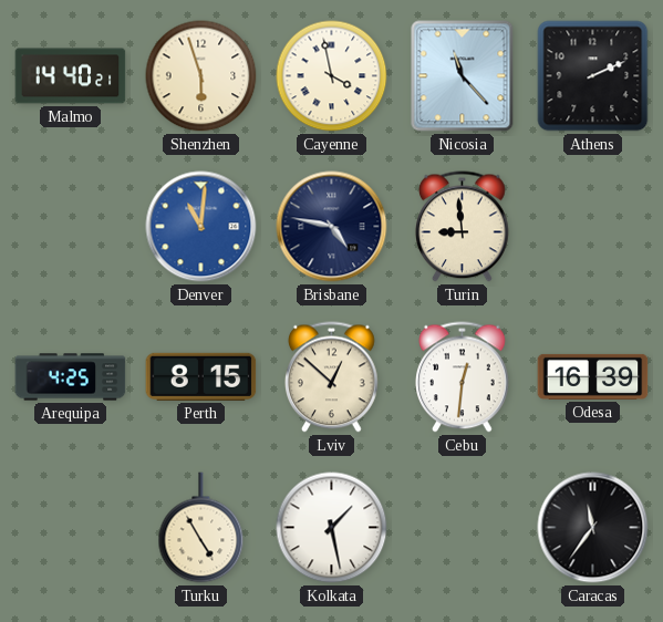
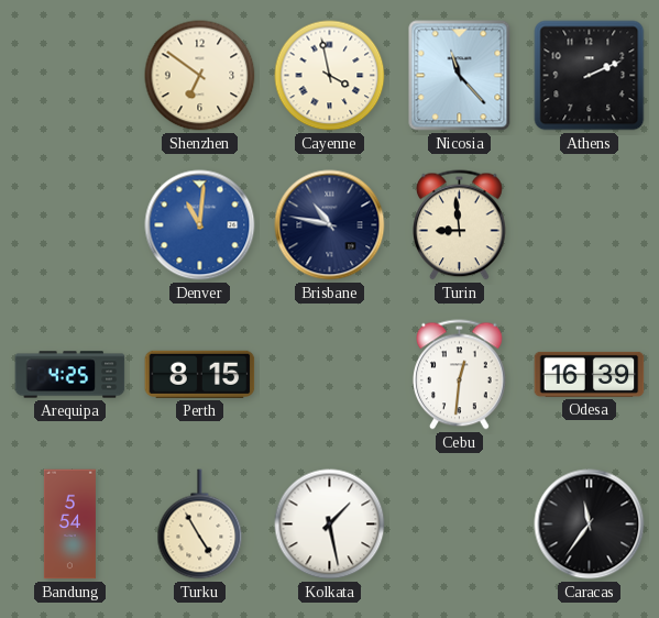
Malmo: 14:40 -> none
Shenzhen: 5:57 -> 6:51
Brisbane: 4:47 -> 10:47
Lviv: 12:52 -> none
Bandung: none -> 5:54
